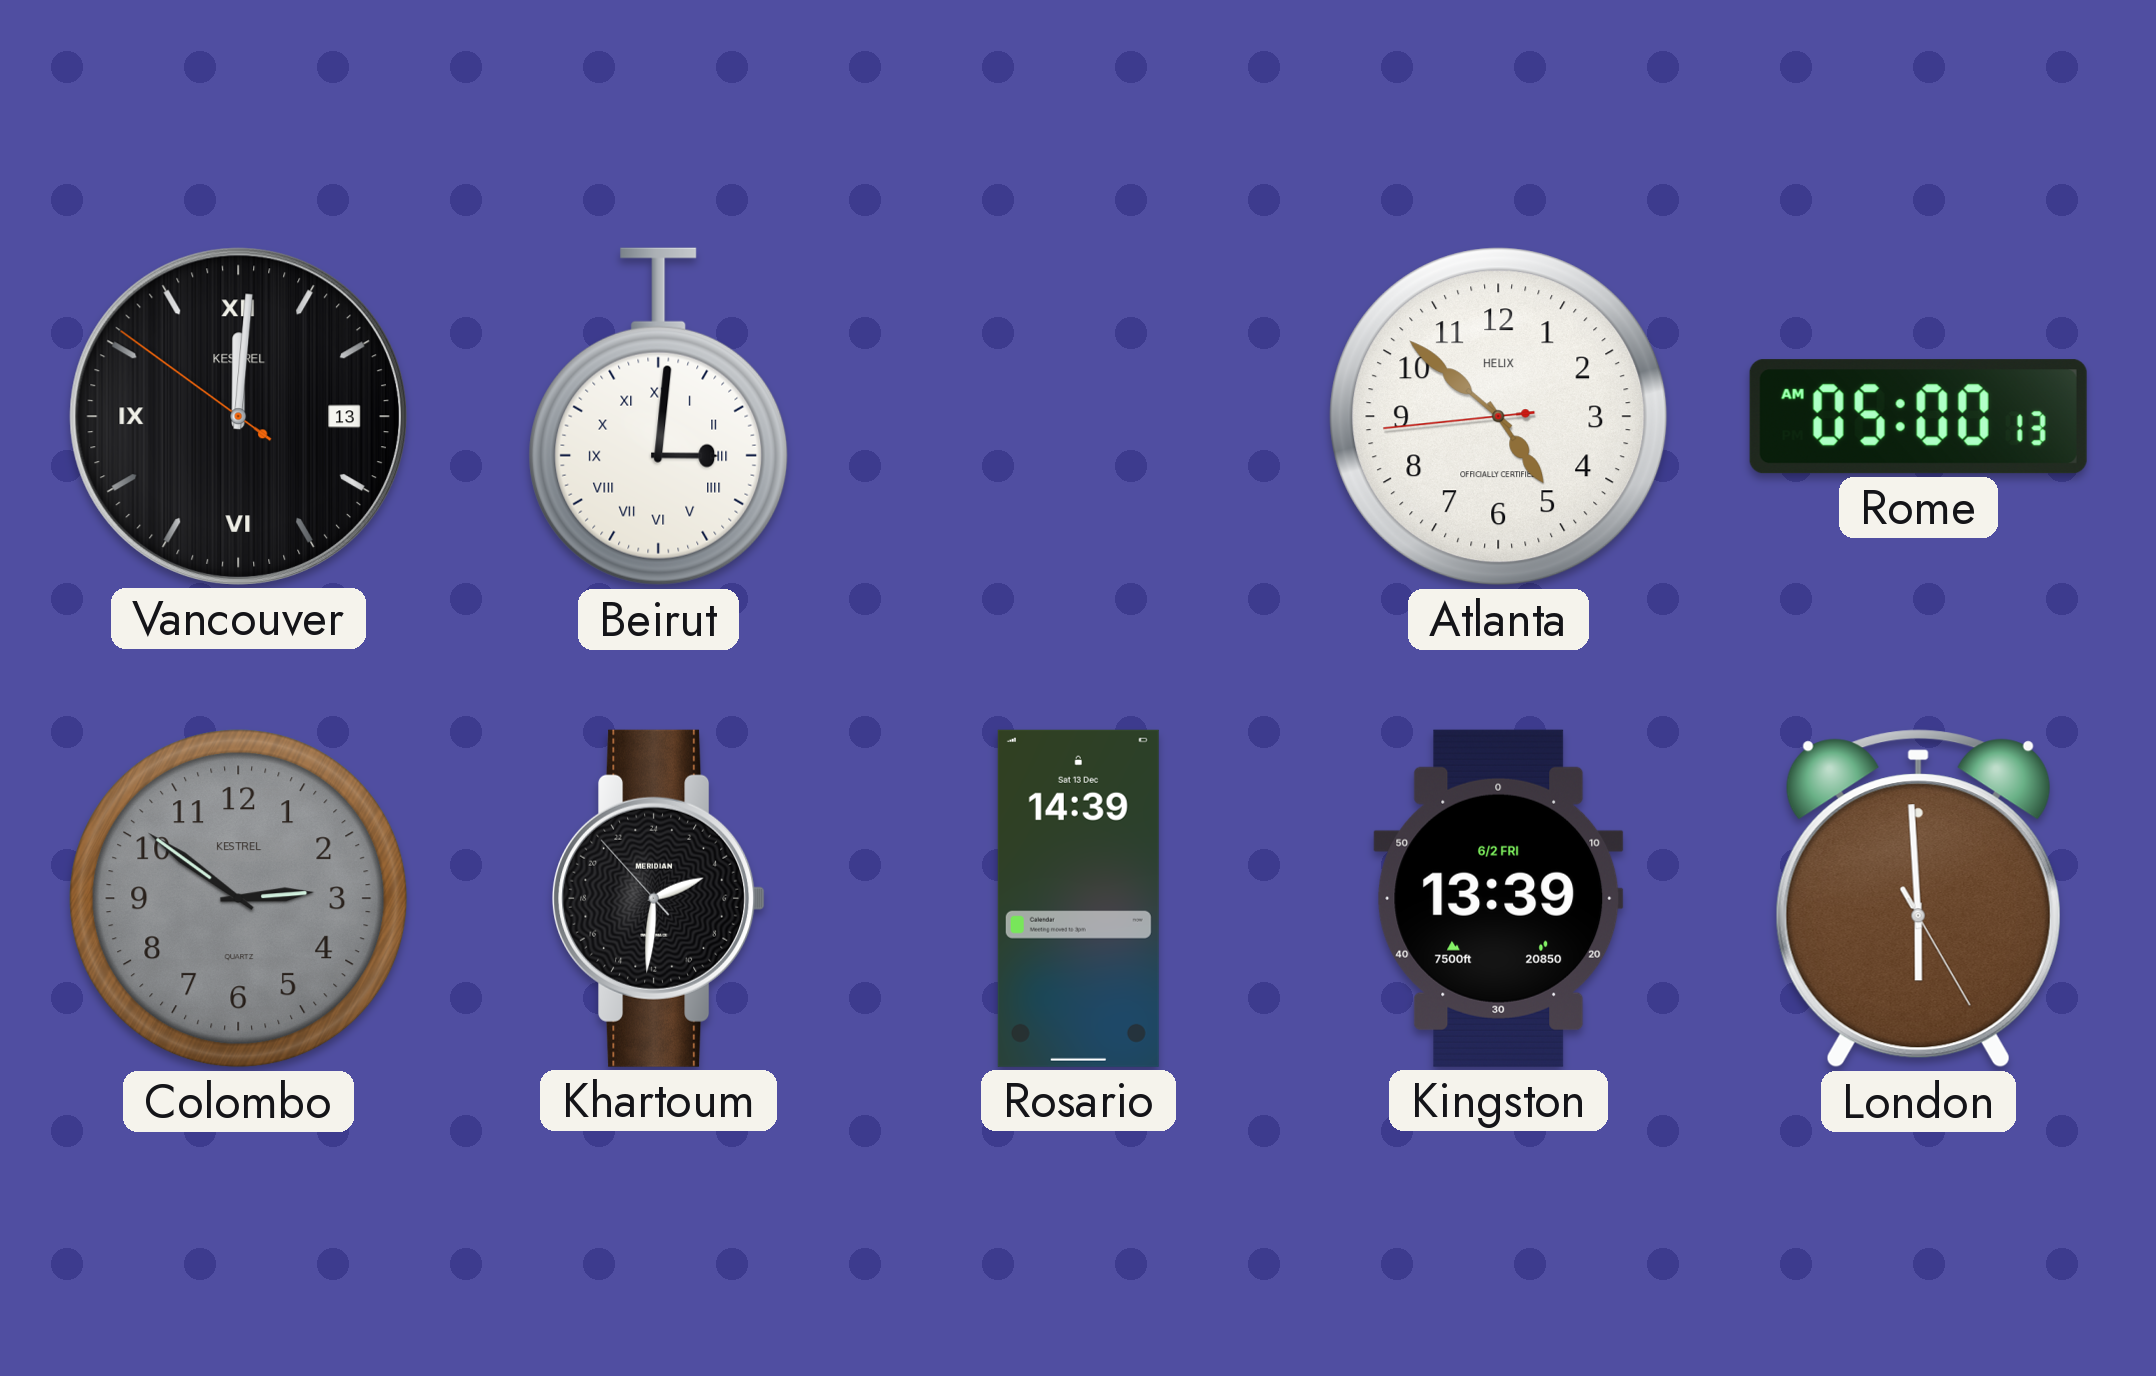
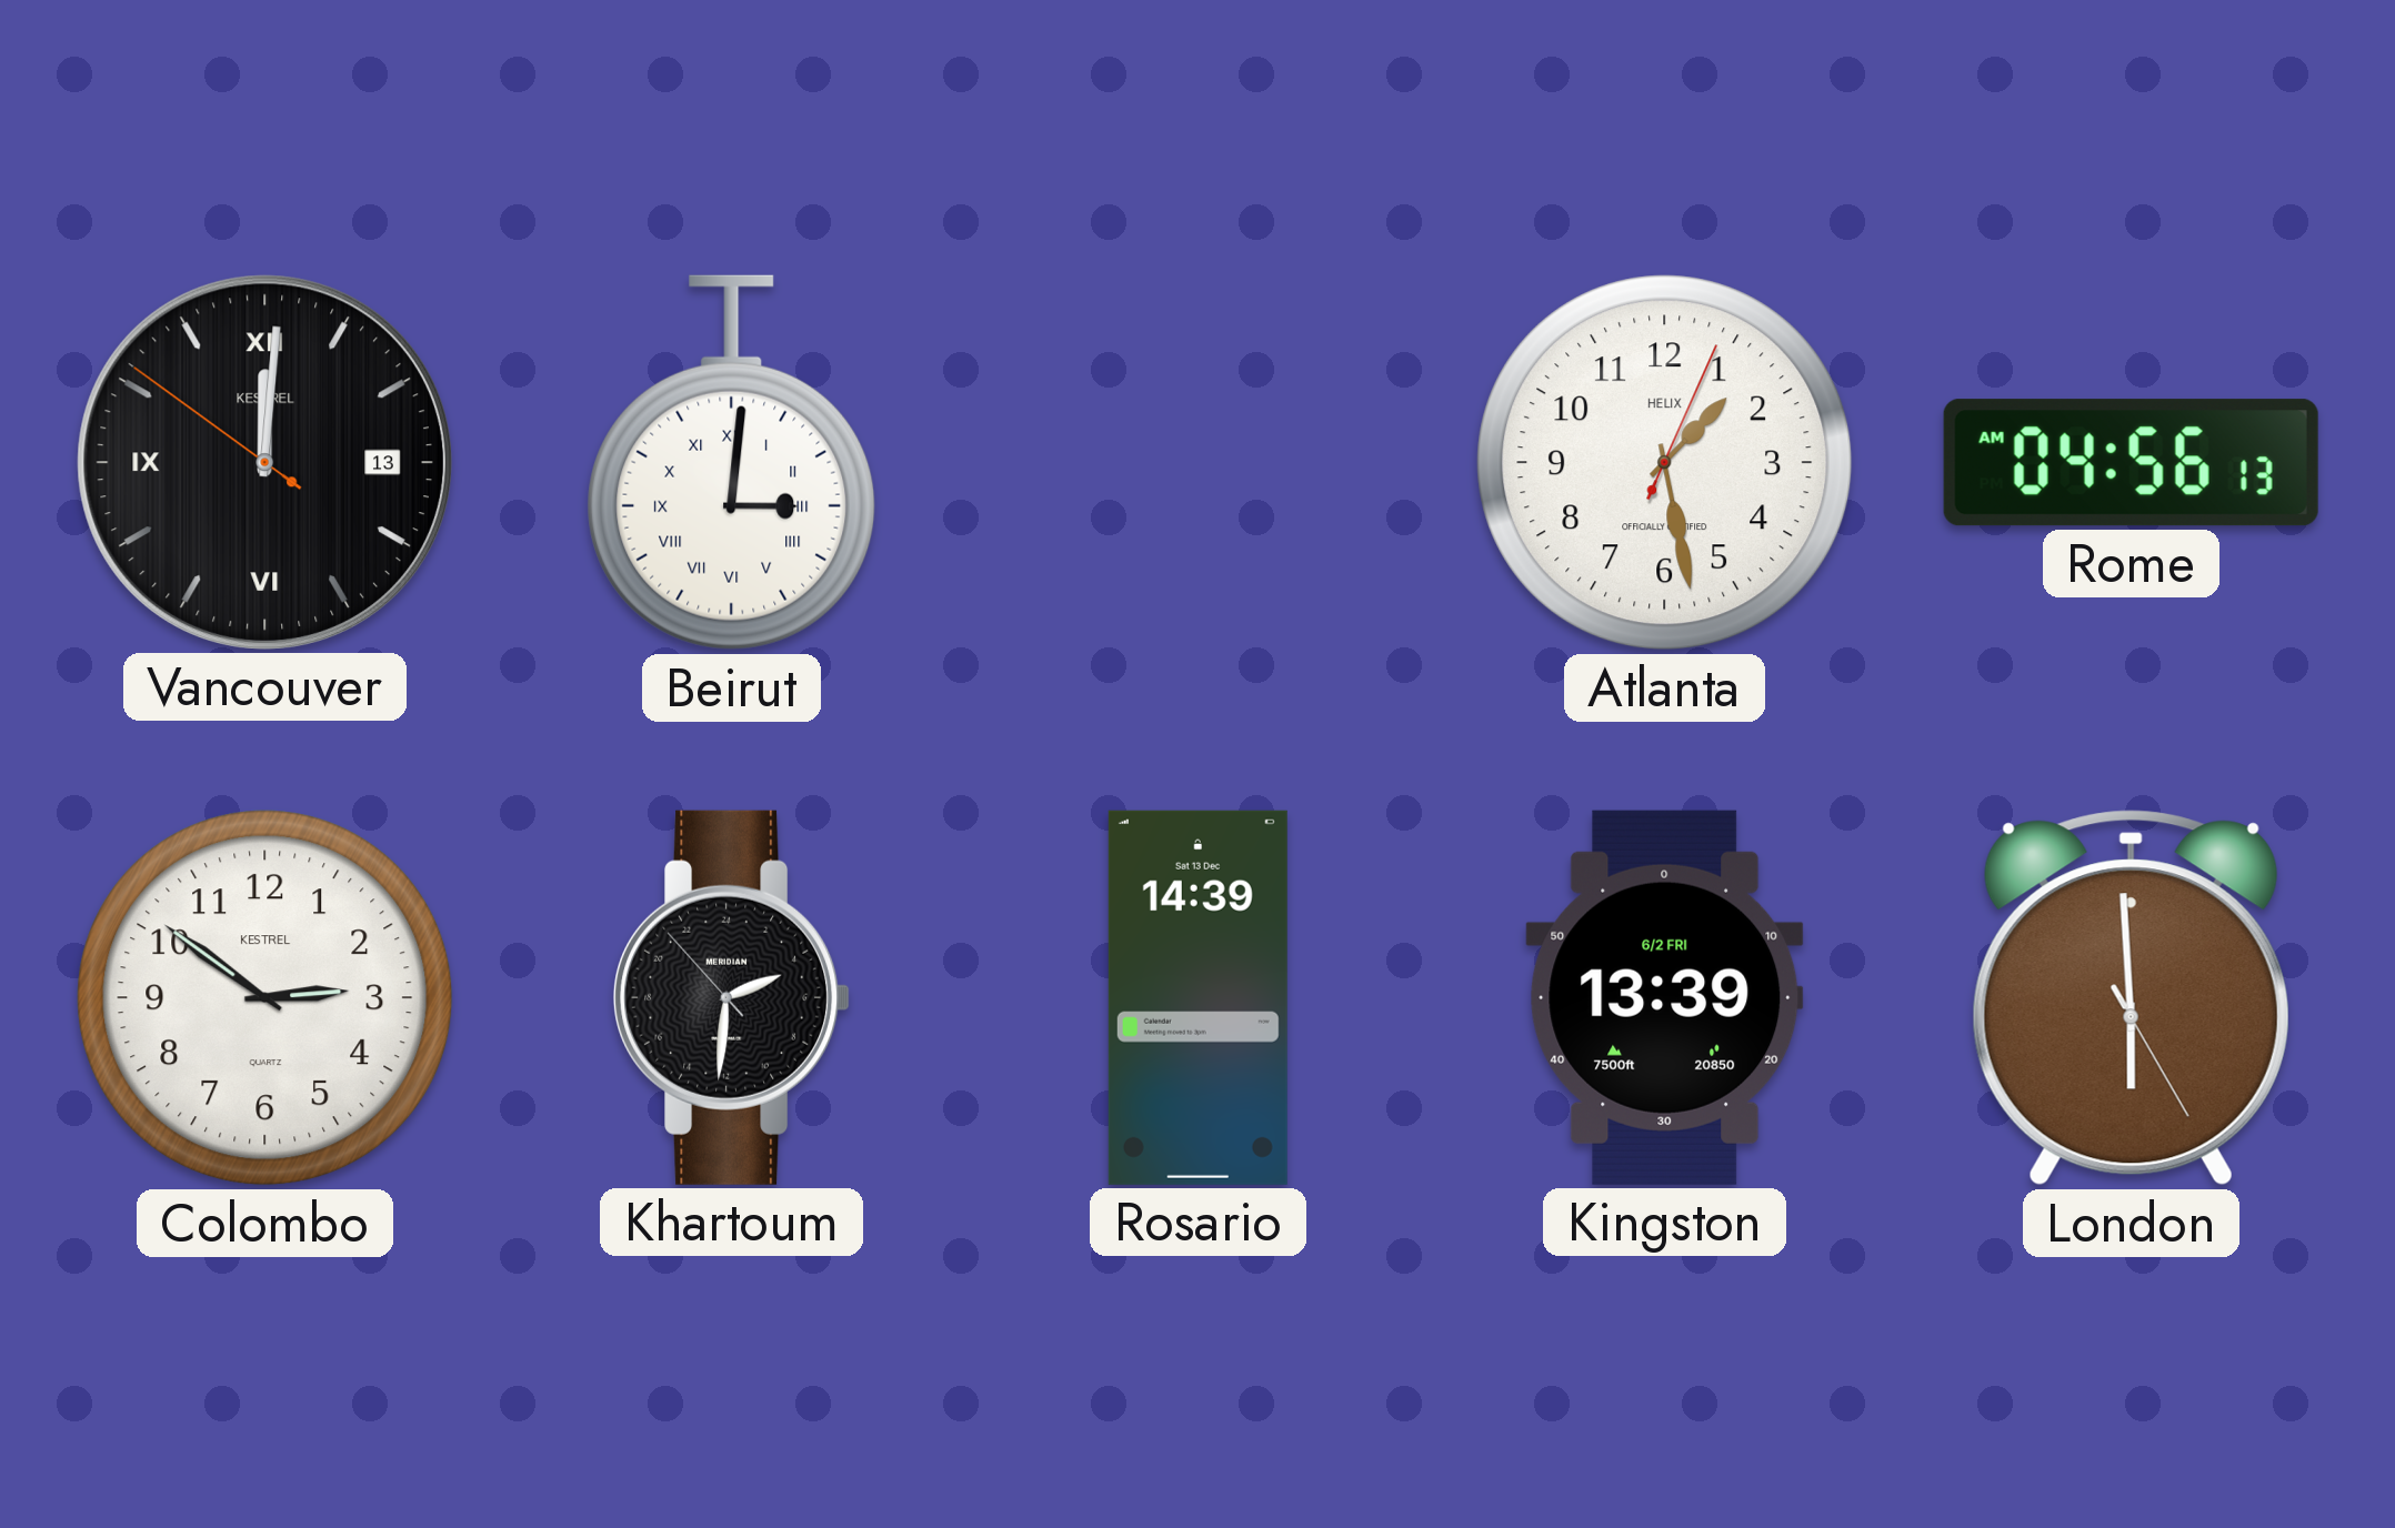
Atlanta: 4:51 -> 1:28
Rome: 05:00 -> 04:56
Colombo dial: grey -> white
